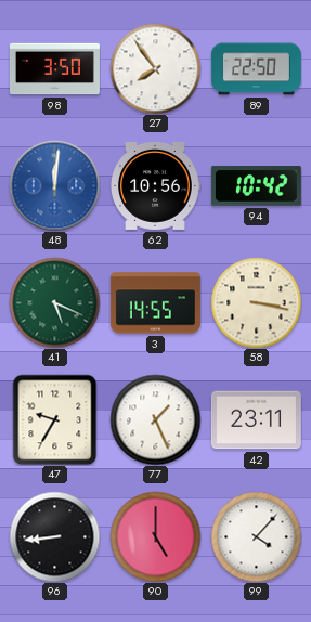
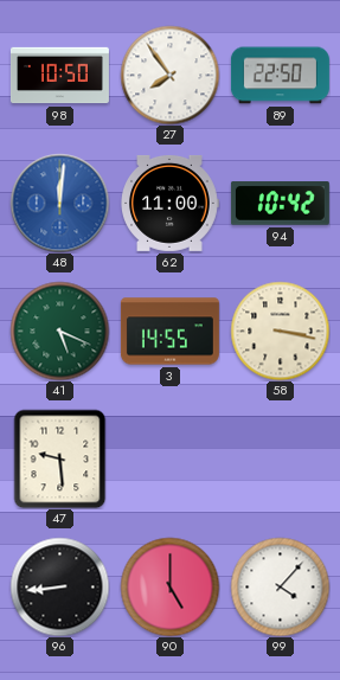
98: 3:50 -> 10:50
62: 10:56 -> 11:00
47: 9:35 -> 9:29
77: 1:26 -> none
42: 23:11 -> none
